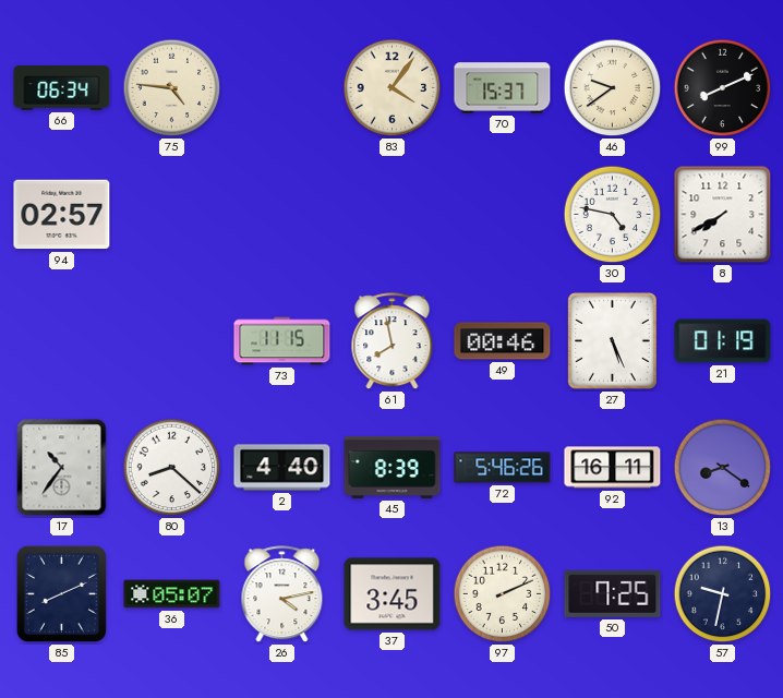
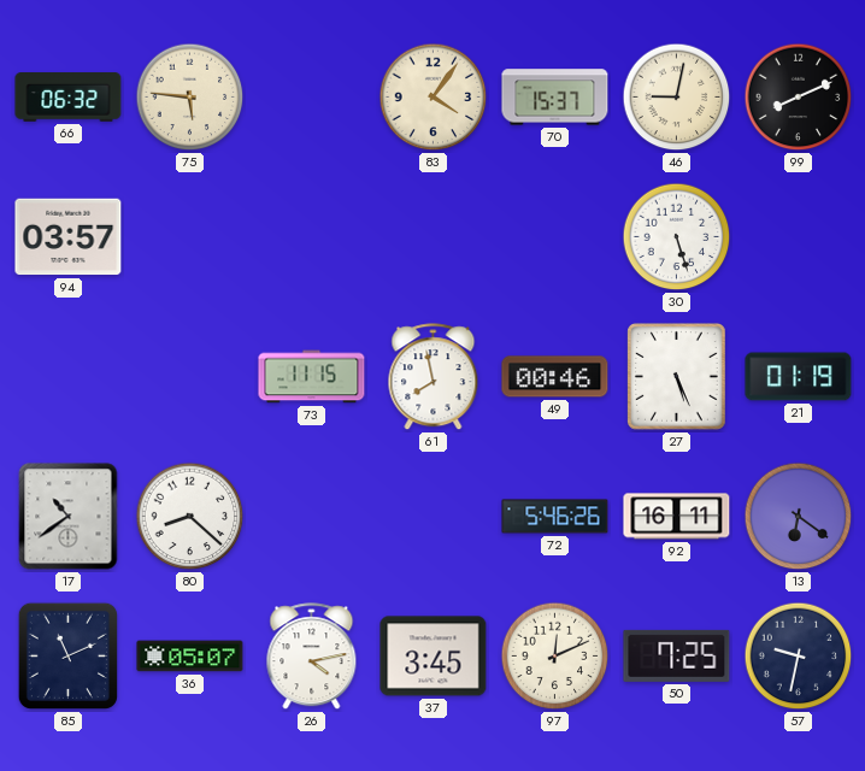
66: 06:34 -> 06:32
75: 4:46 -> 5:46
46: 9:39 -> 9:02
94: 02:57 -> 03:57
30: 4:47 -> 5:27
8: 7:40 -> none
17: 10:36 -> 10:39
2: 4:40 -> none
45: 8:39 -> none
13: 8:21 -> 6:21
85: 8:11 -> 11:11
97: 2:11 -> 12:11
